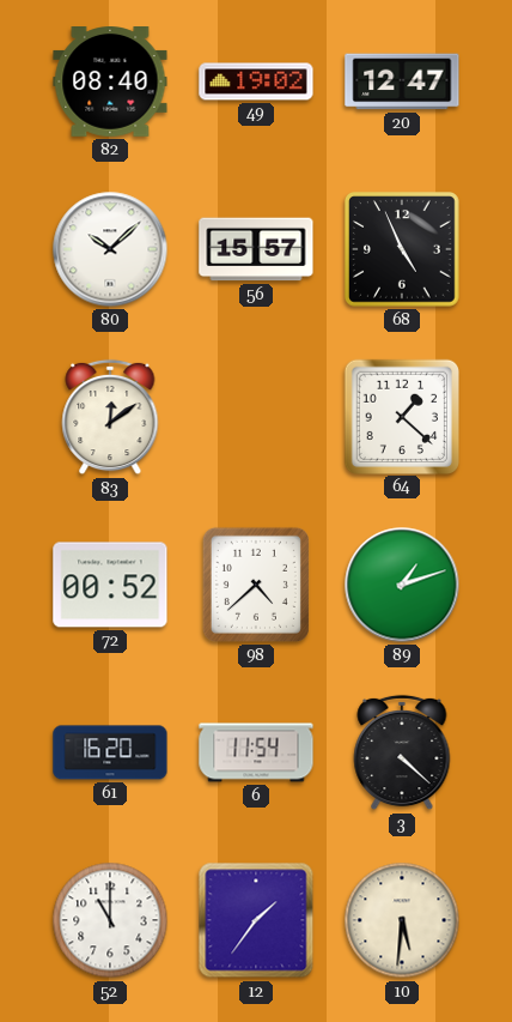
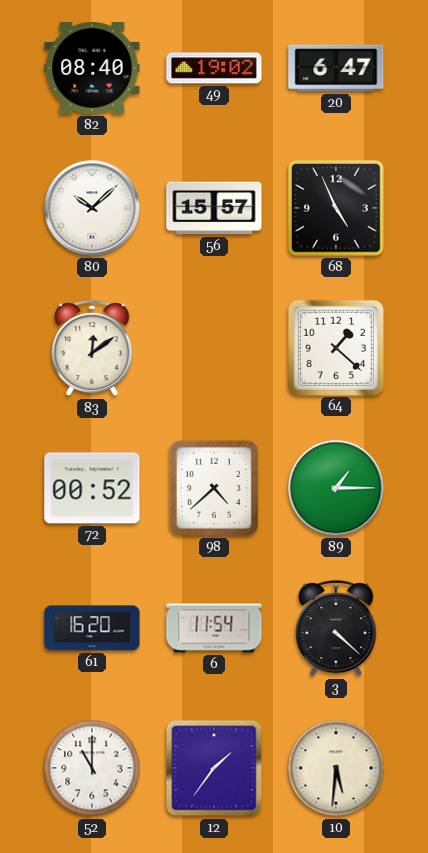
20: 12:47 -> 6:47
89: 1:12 -> 1:15
